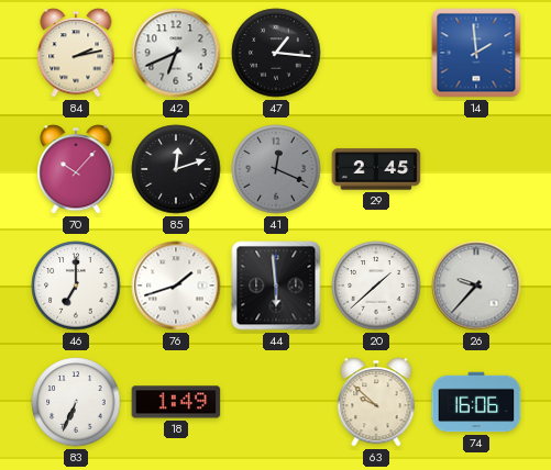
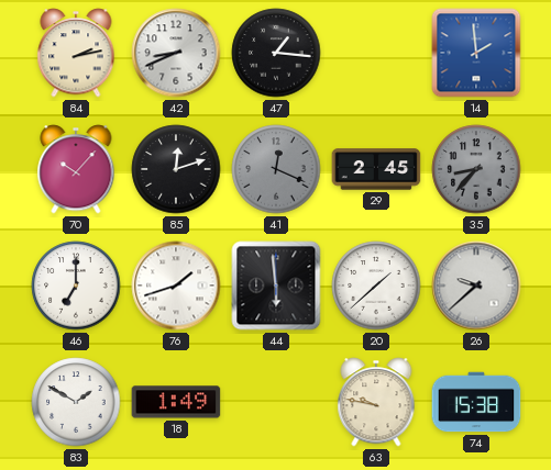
42: 6:41 -> 8:41
35: none -> 8:37
26: 9:37 -> 9:38
83: 6:34 -> 1:50
63: 9:52 -> 9:47
74: 16:06 -> 15:38
